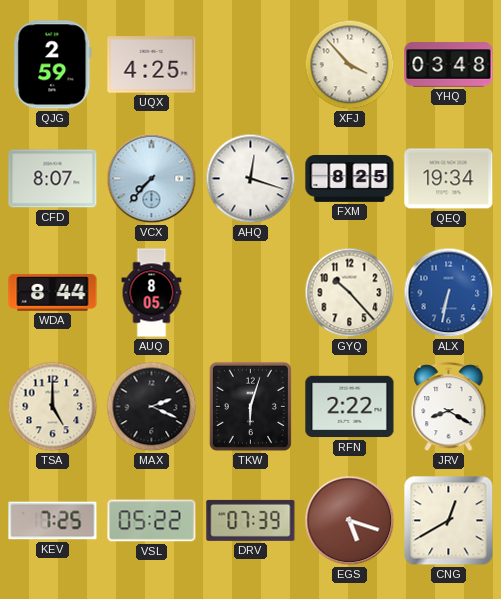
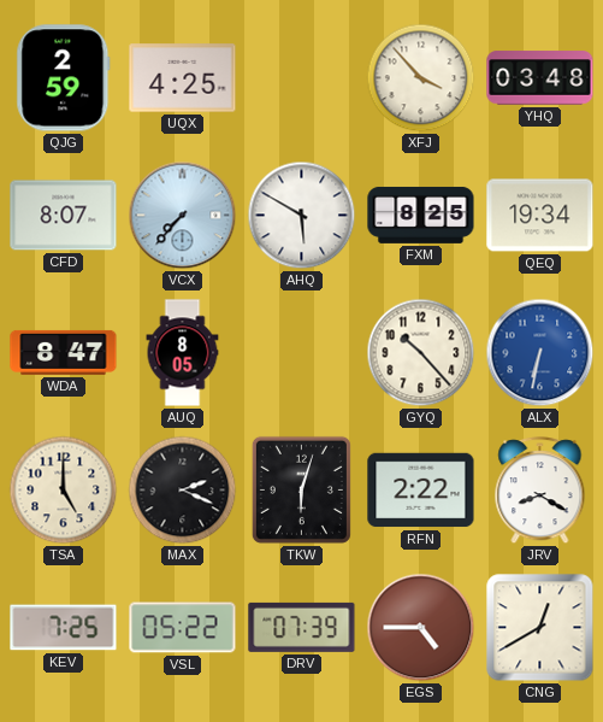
AHQ: 12:18 -> 5:50
WDA: 8:44 -> 8:47
EGS: 5:18 -> 4:45
